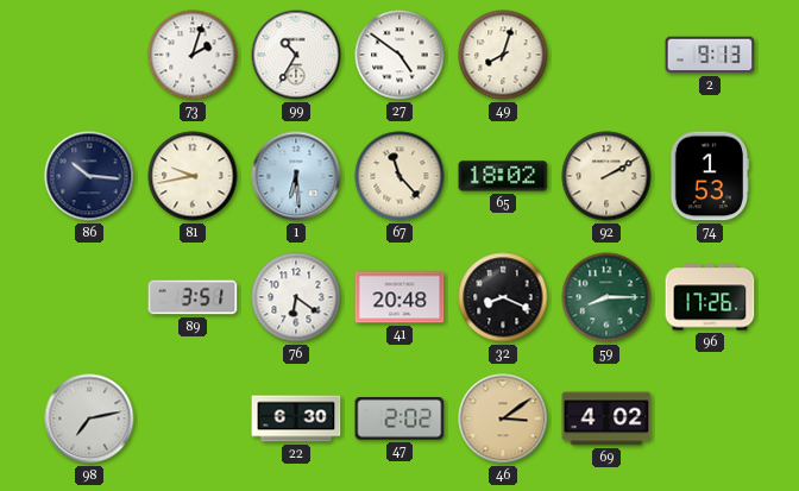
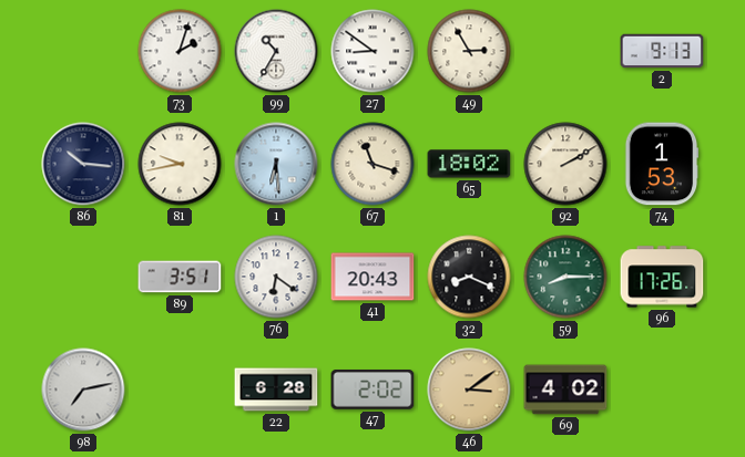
27: 4:51 -> 8:51
49: 8:03 -> 2:55
67: 11:23 -> 11:18
41: 20:48 -> 20:43
22: 6:30 -> 6:28
